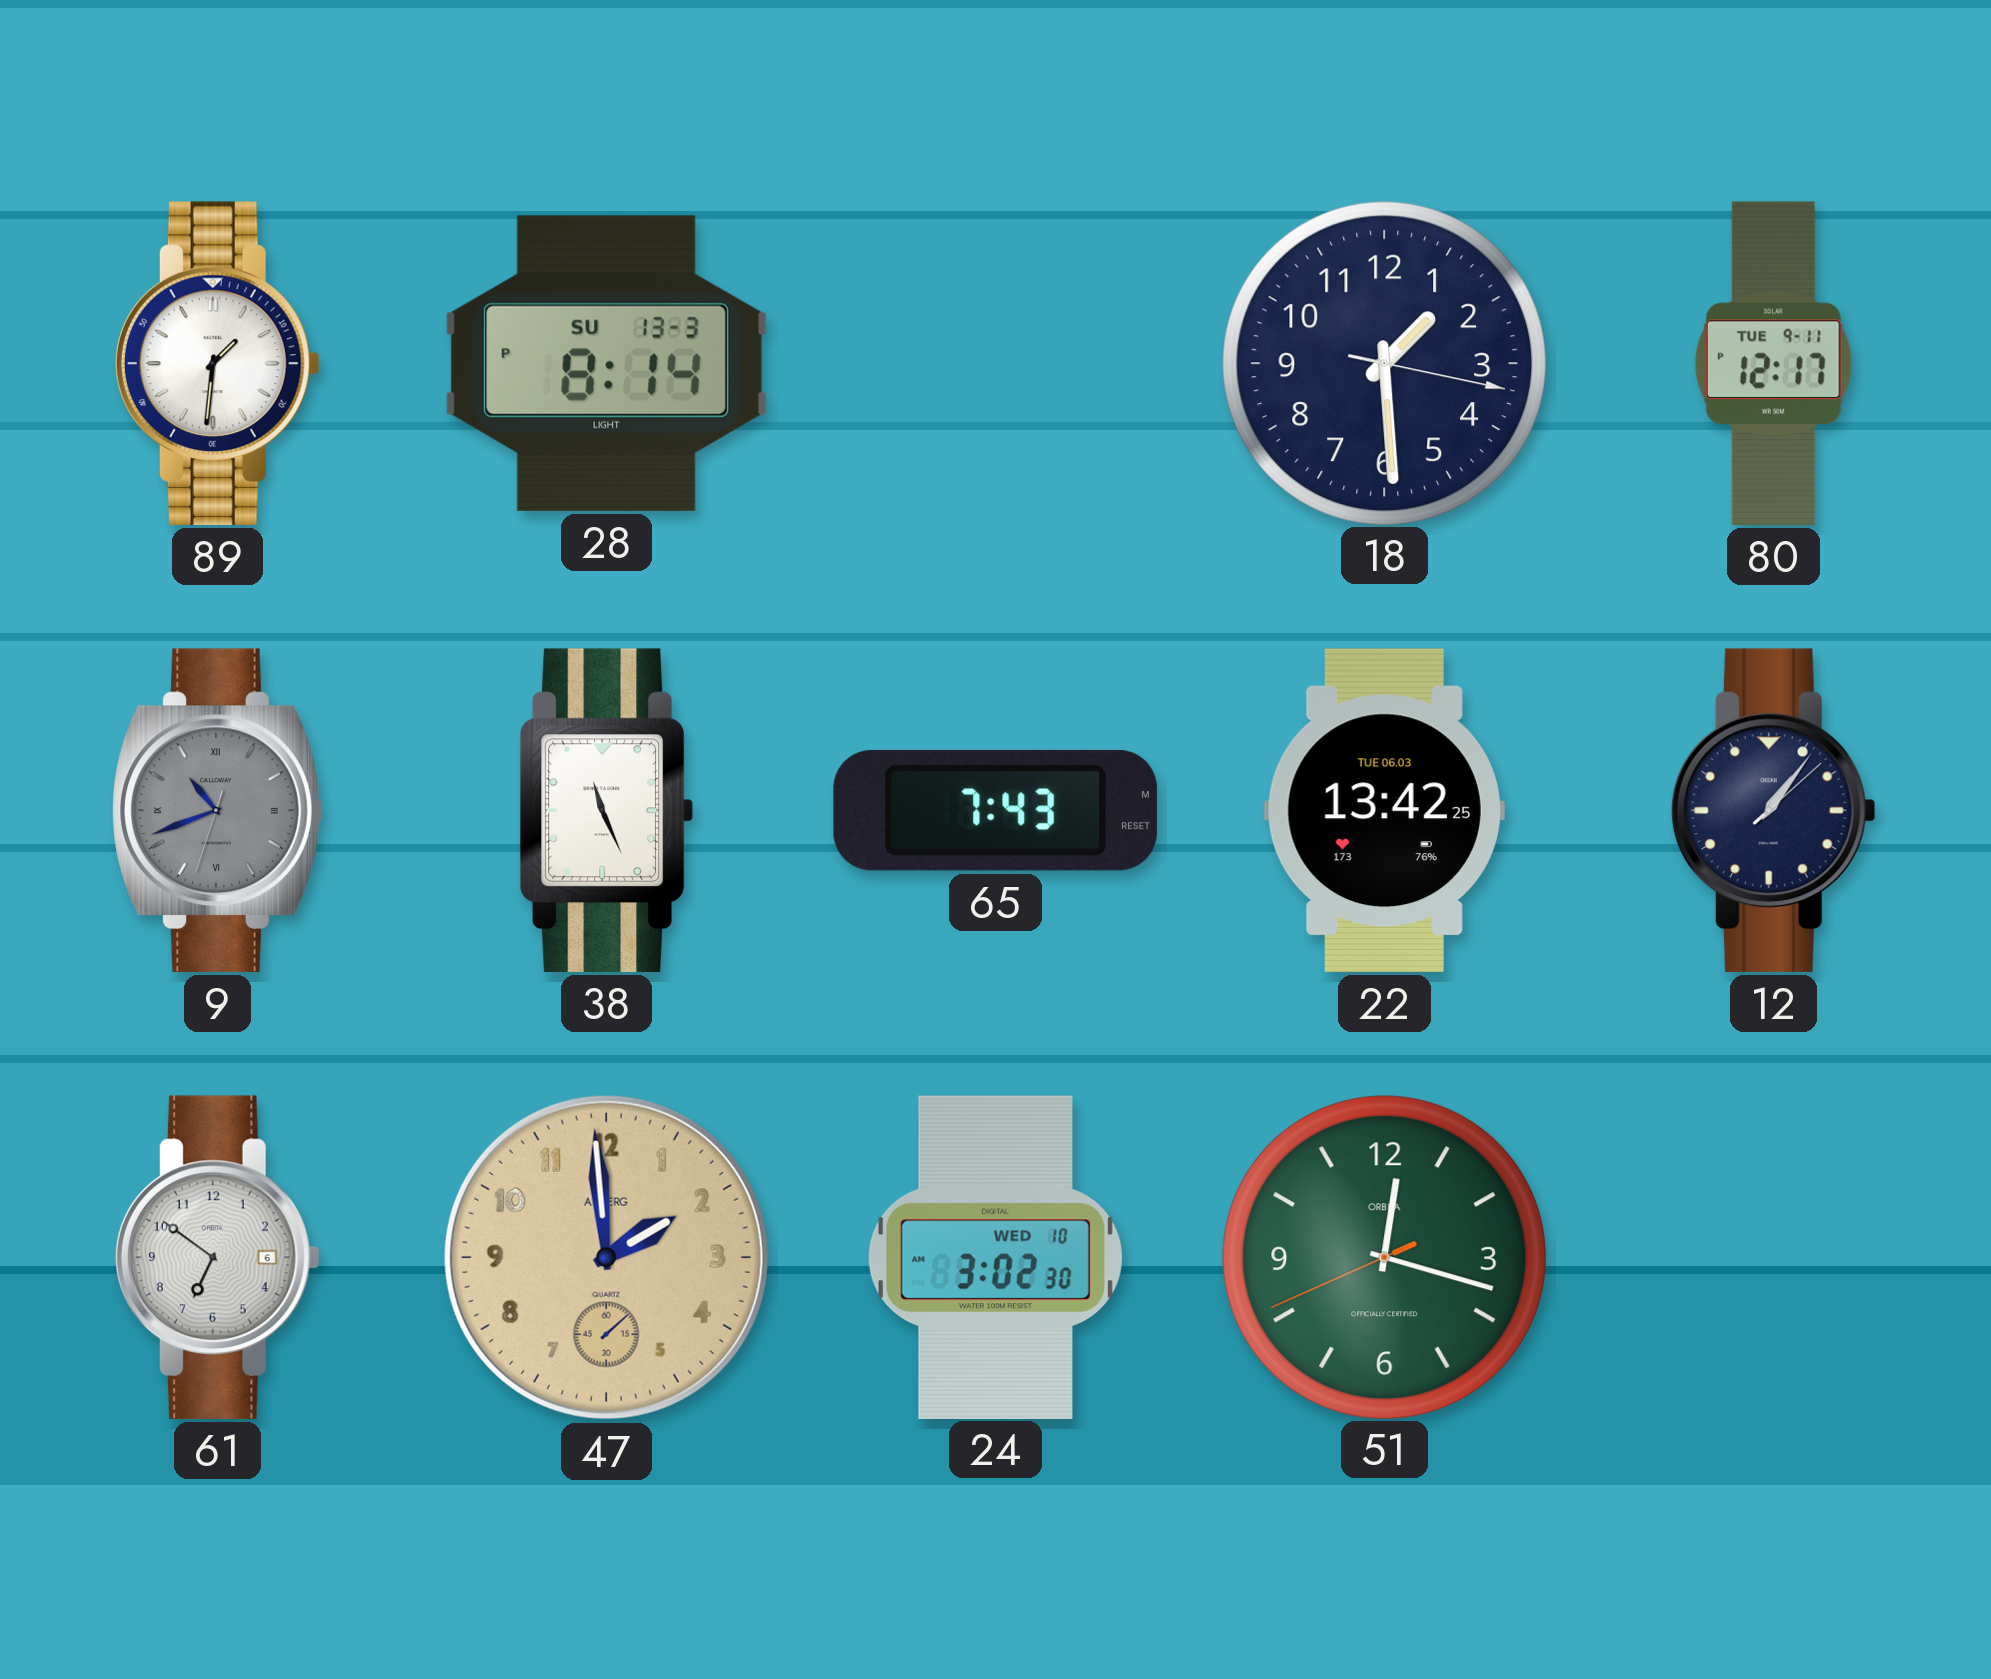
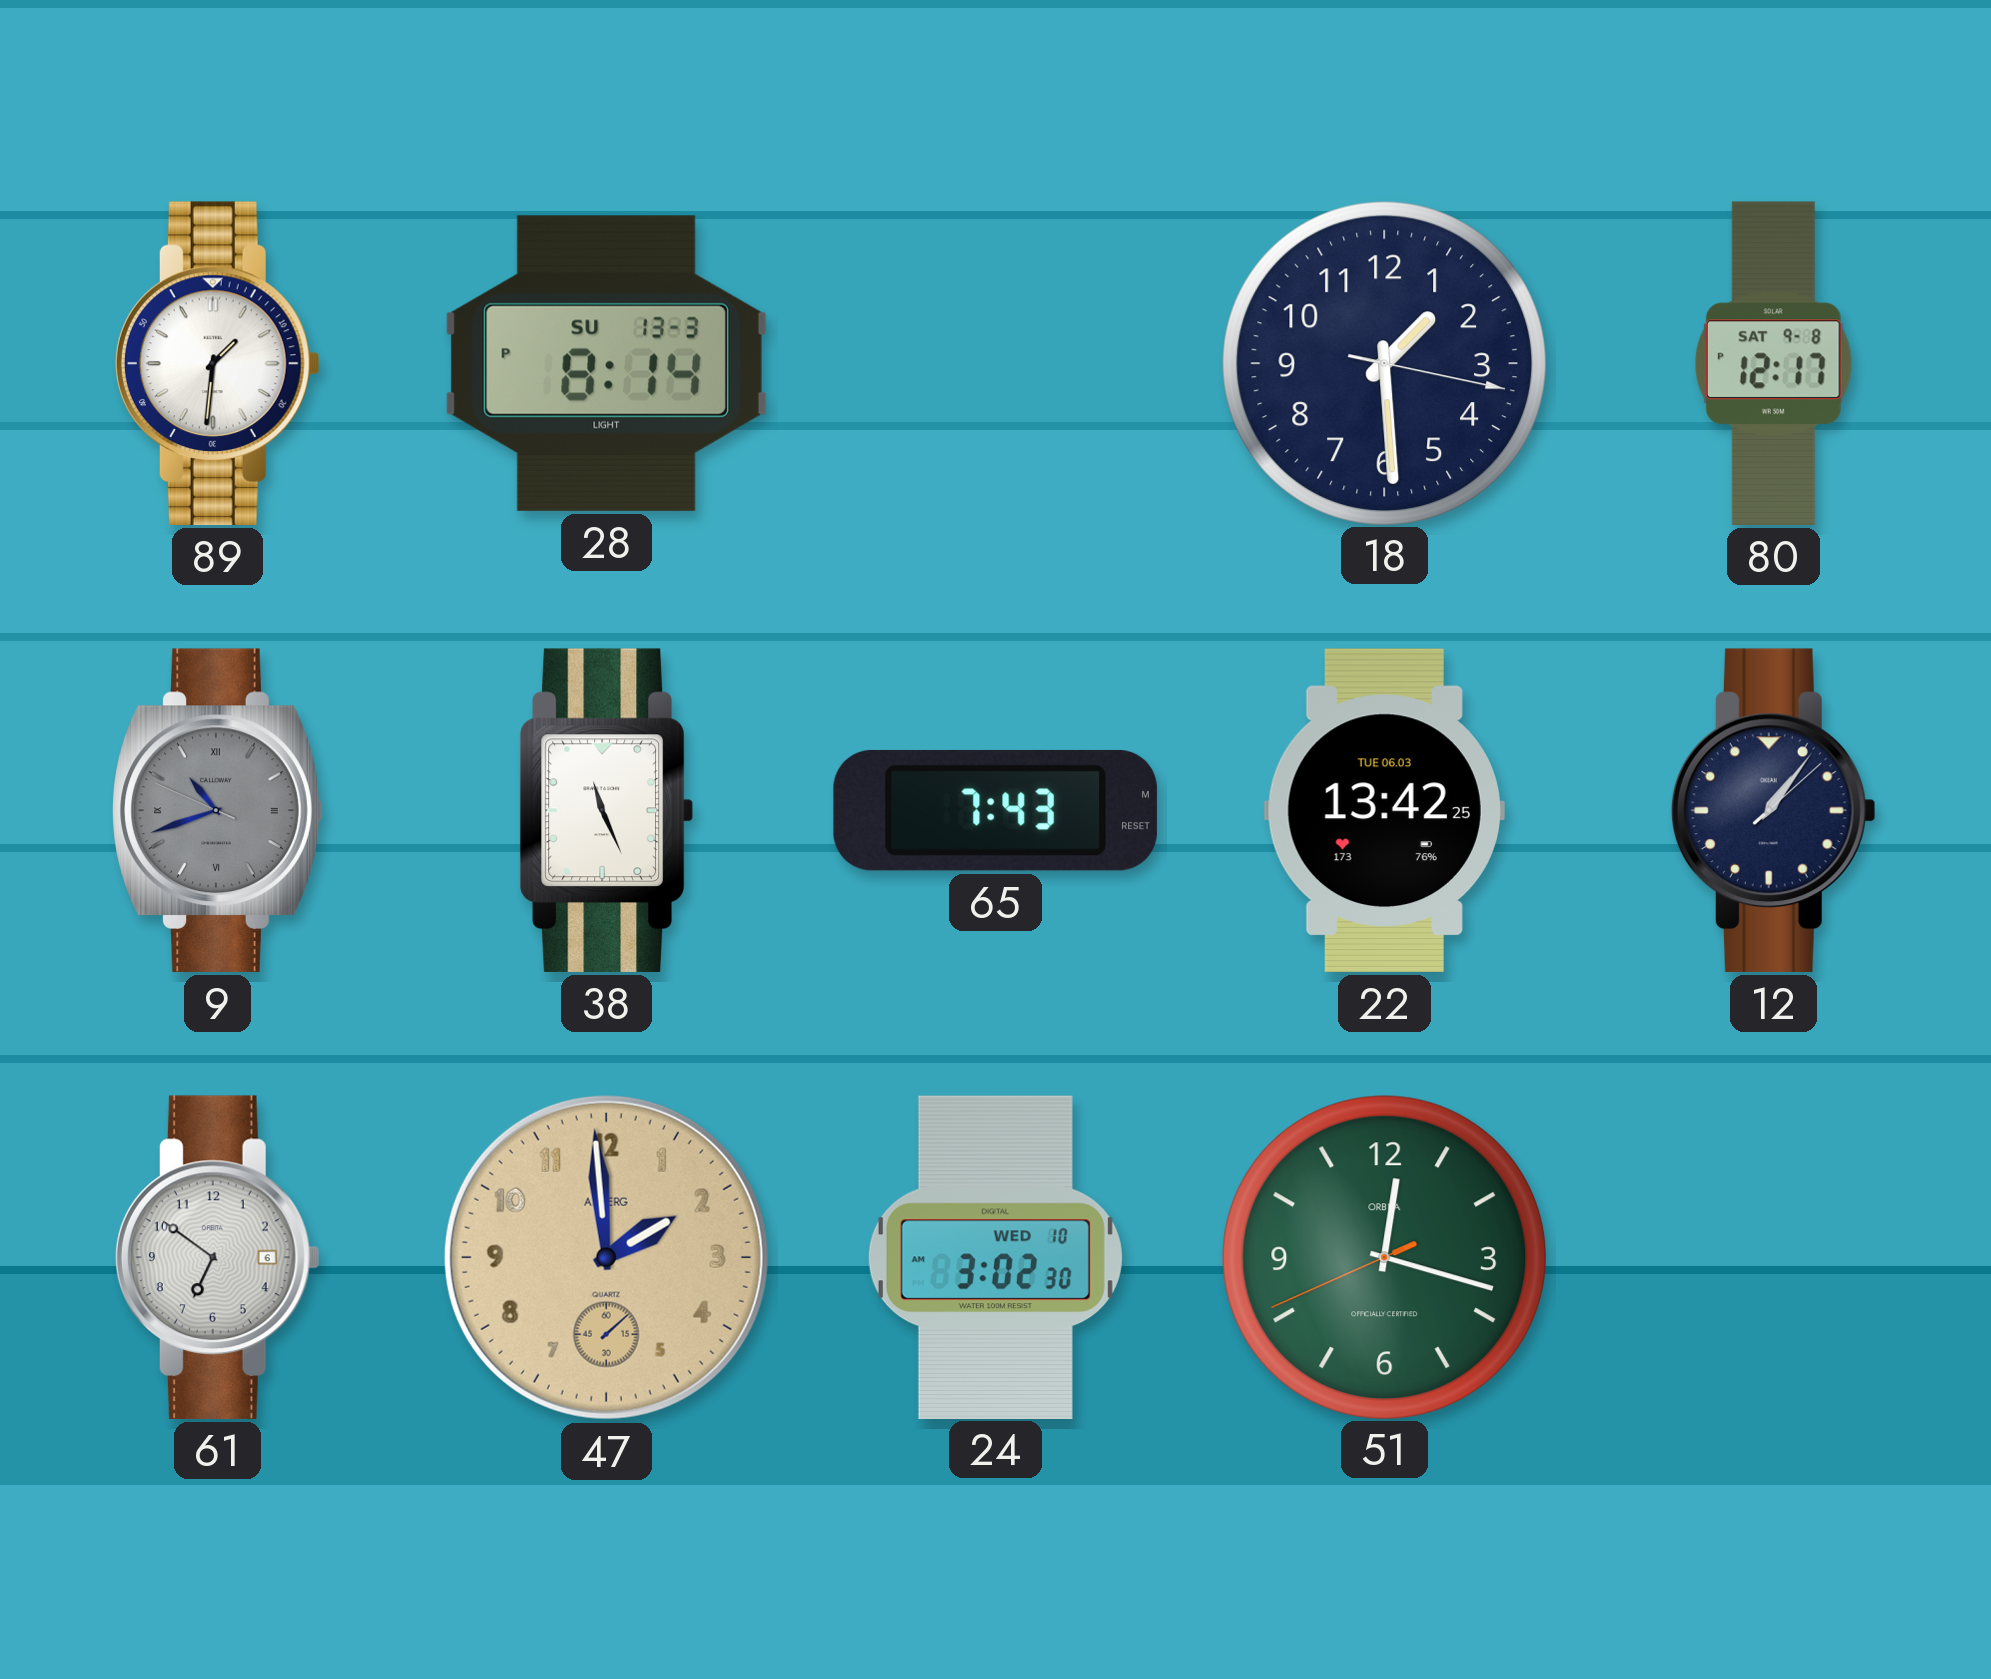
80 date: TUE 9-11 -> SAT 9-8
9: 10:41:33 -> 10:41:49
